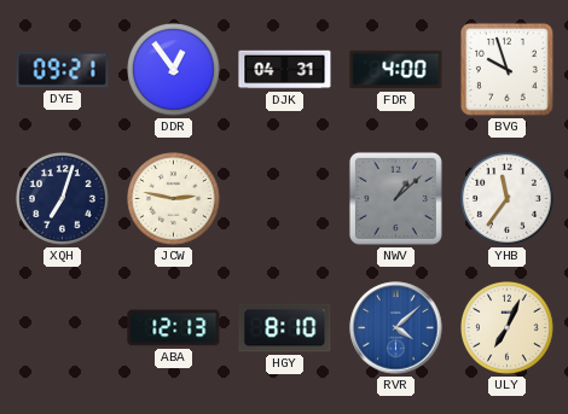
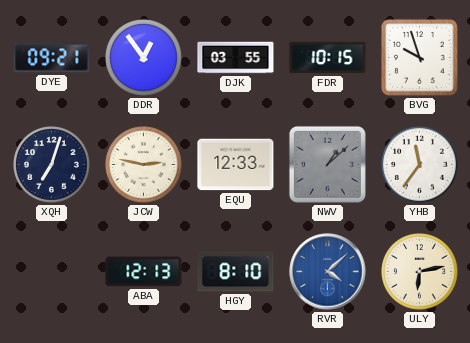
DJK: 04:31 -> 03:55
FDR: 4:00 -> 10:15
EQU: none -> 12:33
ULY: 7:04 -> 6:13
